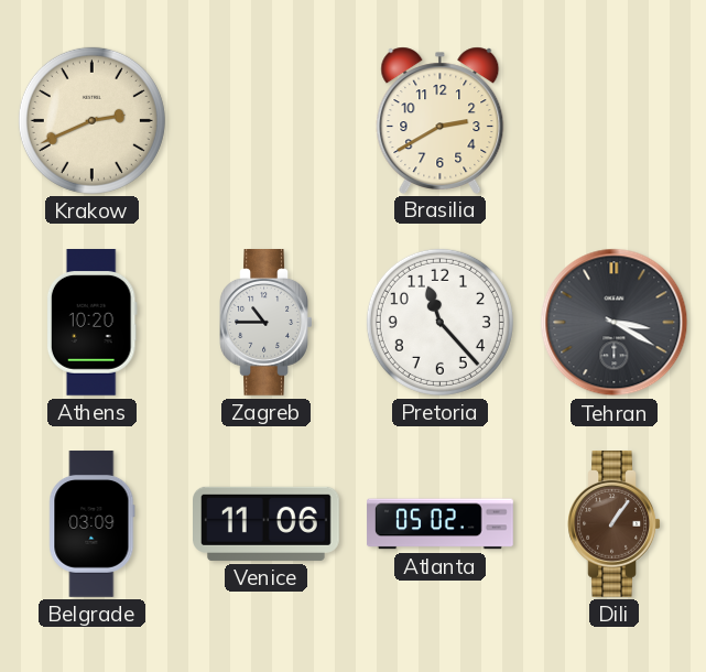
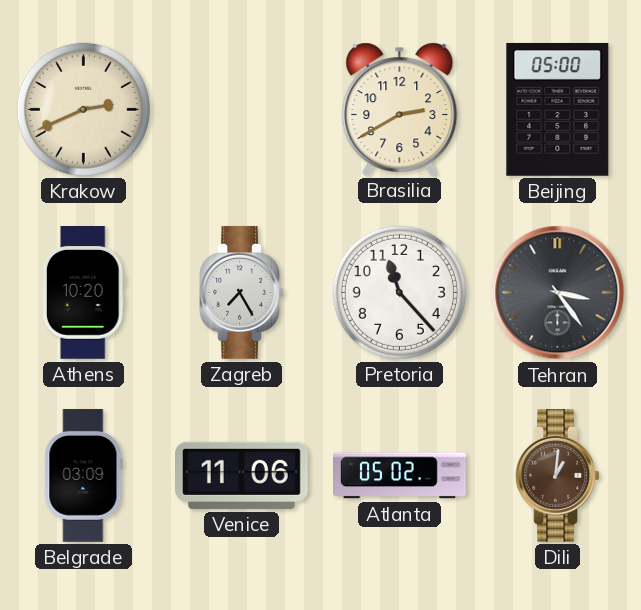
Beijing: none -> 05:00
Zagreb: 10:45 -> 7:25
Tehran: 3:20 -> 3:24
Dili: 1:06 -> 1:01
